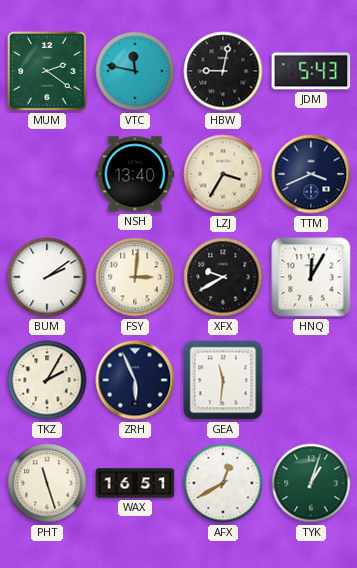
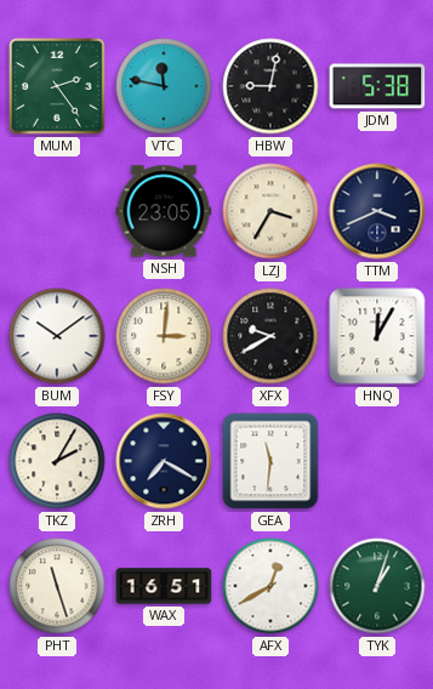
MUM: 2:21 -> 2:24
JDM: 5:43 -> 5:38
NSH: 13:40 -> 23:05
BUM: 2:09 -> 10:09
ZRH: 5:56 -> 7:20
